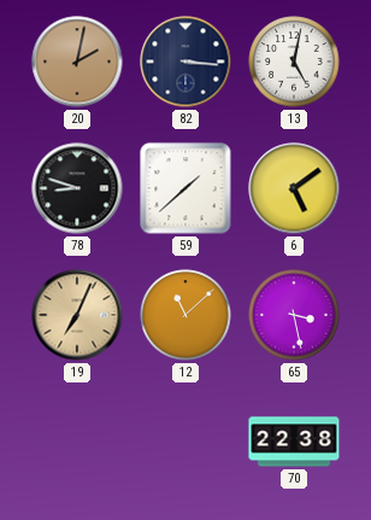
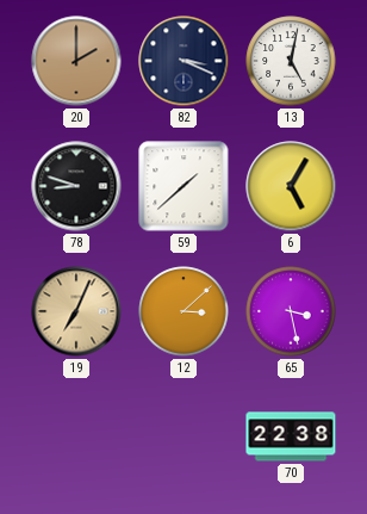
20: 2:02 -> 2:00
82: 3:16 -> 3:19
6: 5:09 -> 5:05
12: 11:08 -> 3:08
